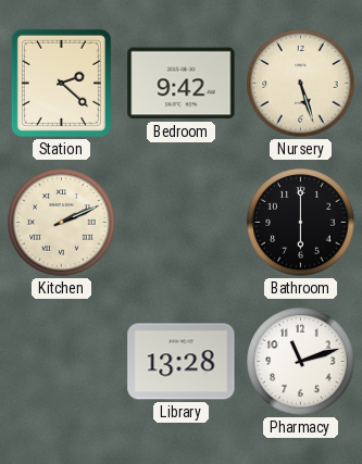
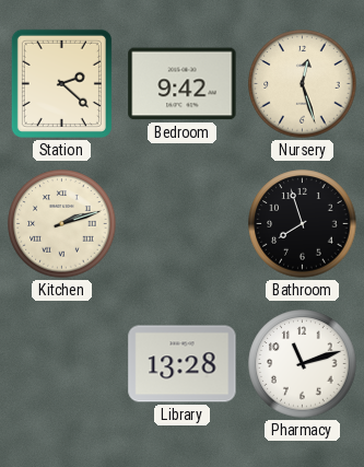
Nursery: 5:27 -> 12:27
Kitchen: 2:11 -> 2:12
Bathroom: 6:00 -> 7:57
